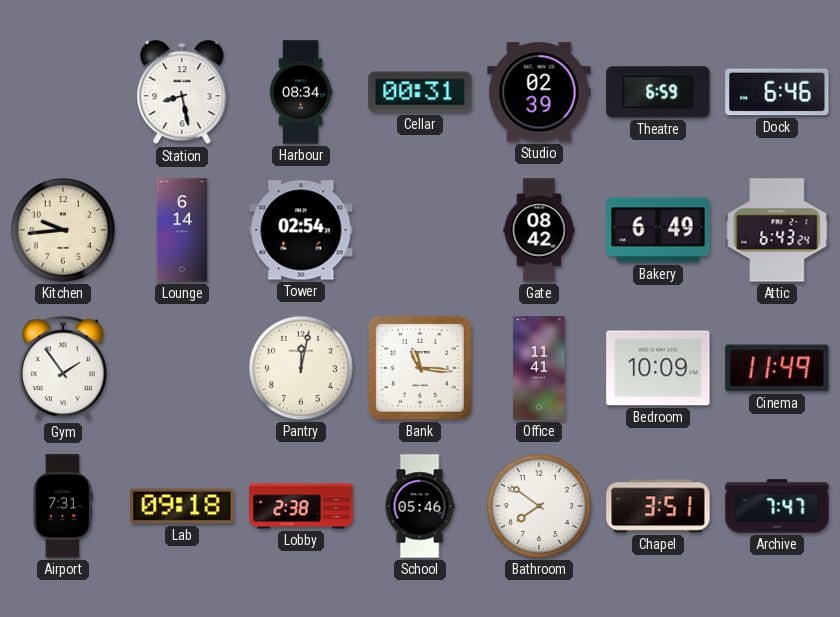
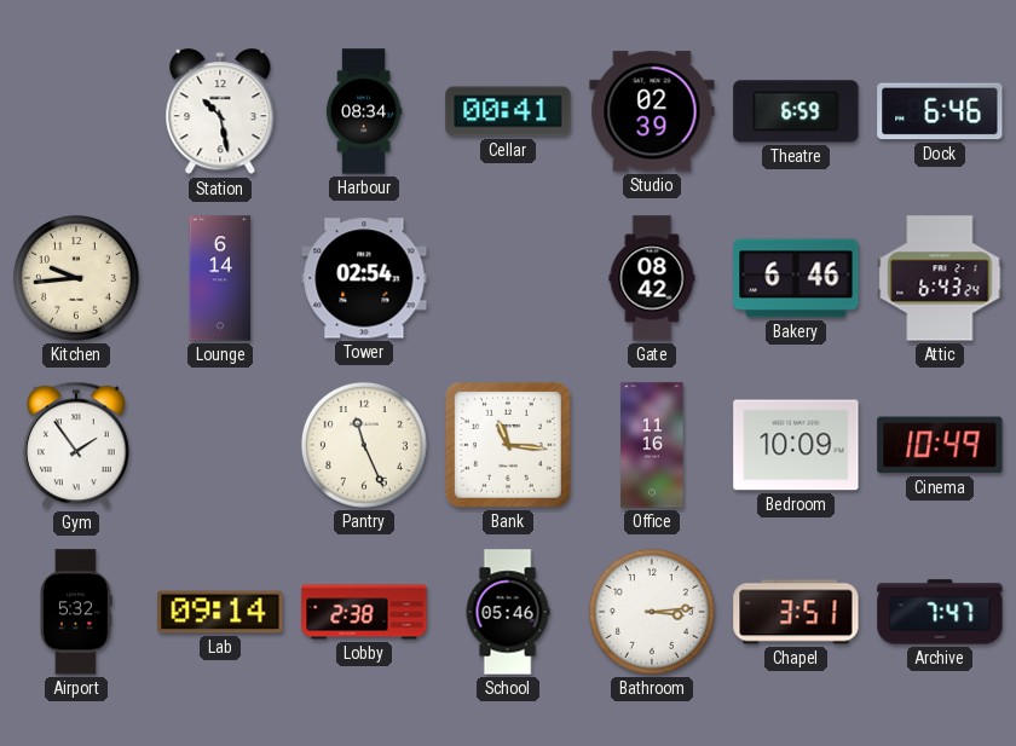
Station: 8:28 -> 10:28
Cellar: 00:31 -> 00:41
Bakery: 6:49 -> 6:46
Pantry: 12:02 -> 11:26
Office: 11:41 -> 11:16
Cinema: 11:49 -> 10:49
Airport: 7:31 -> 5:32
Lab: 09:18 -> 09:14
Bathroom: 7:51 -> 3:14
